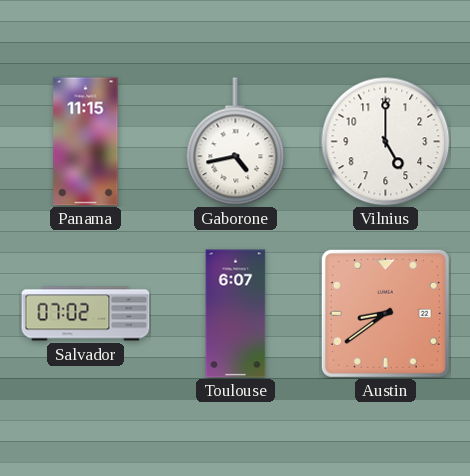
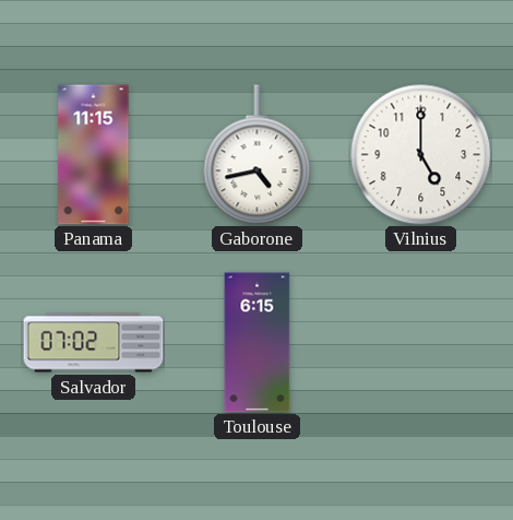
Toulouse: 6:07 -> 6:15
Austin: 8:39 -> none
